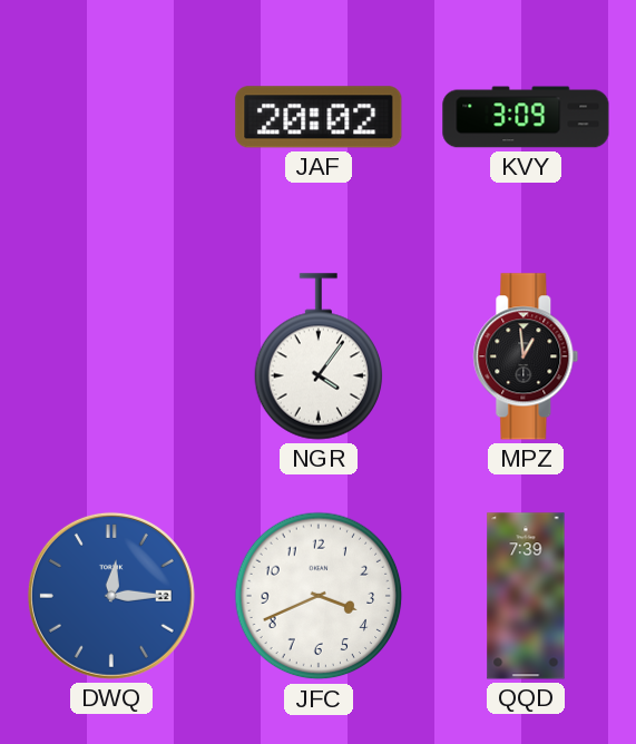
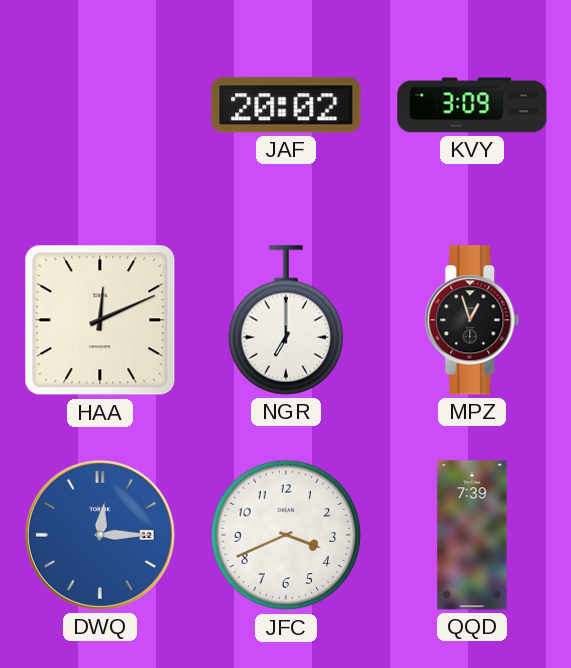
HAA: none -> 12:11
NGR: 4:06 -> 7:00
MPZ: 12:59 -> 12:57
